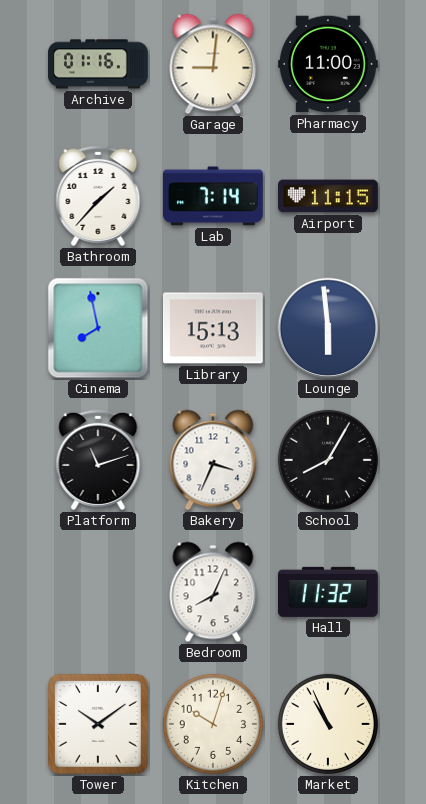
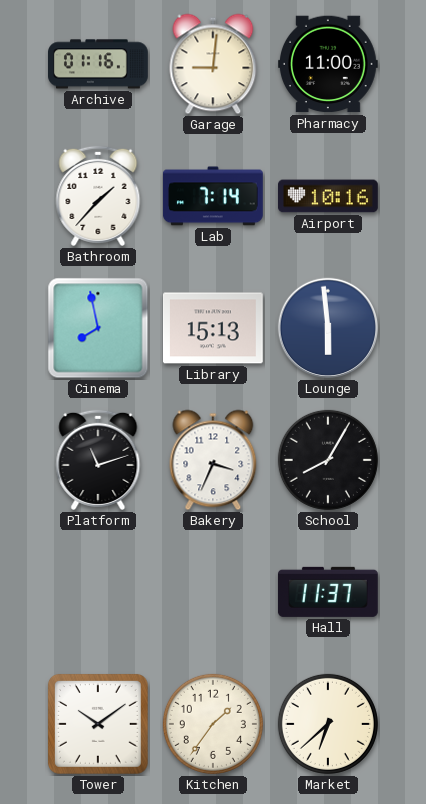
Airport: 11:15 -> 10:16
Bedroom: 8:04 -> none
Hall: 11:32 -> 11:37
Kitchen: 10:03 -> 1:36
Market: 10:56 -> 6:38
